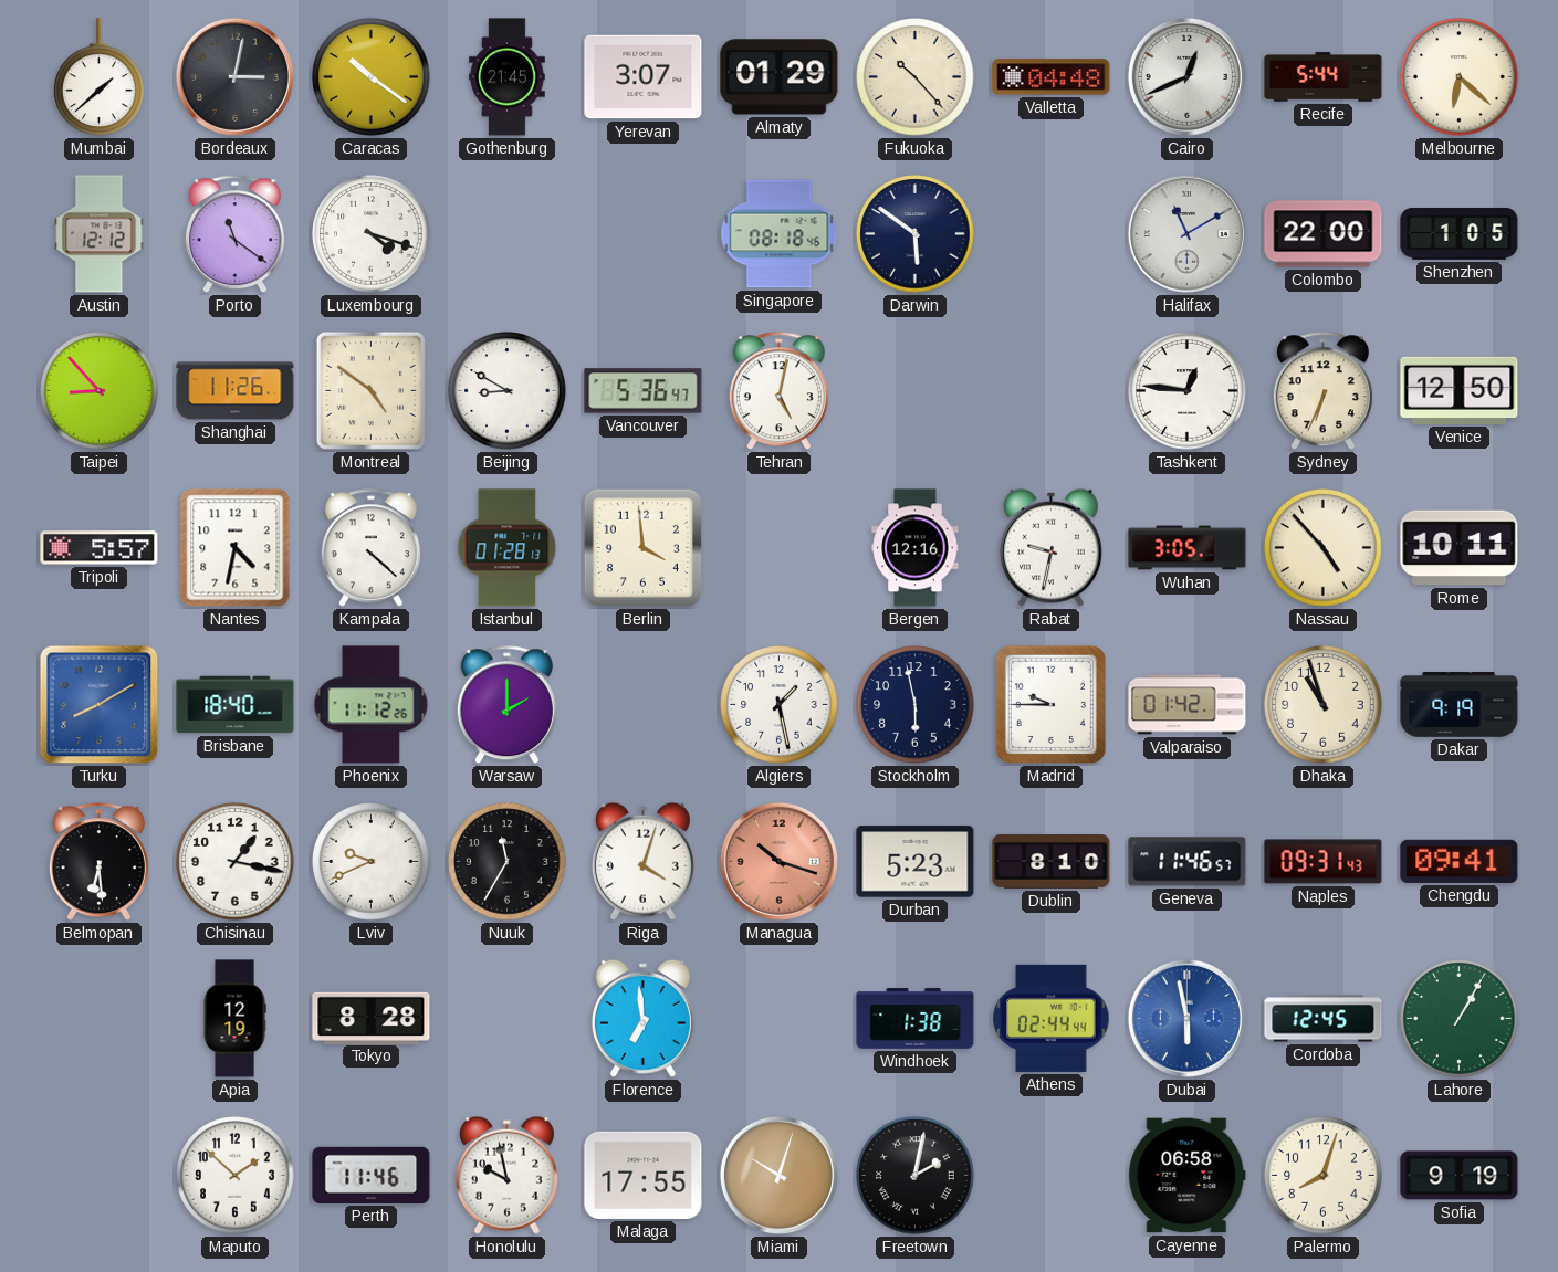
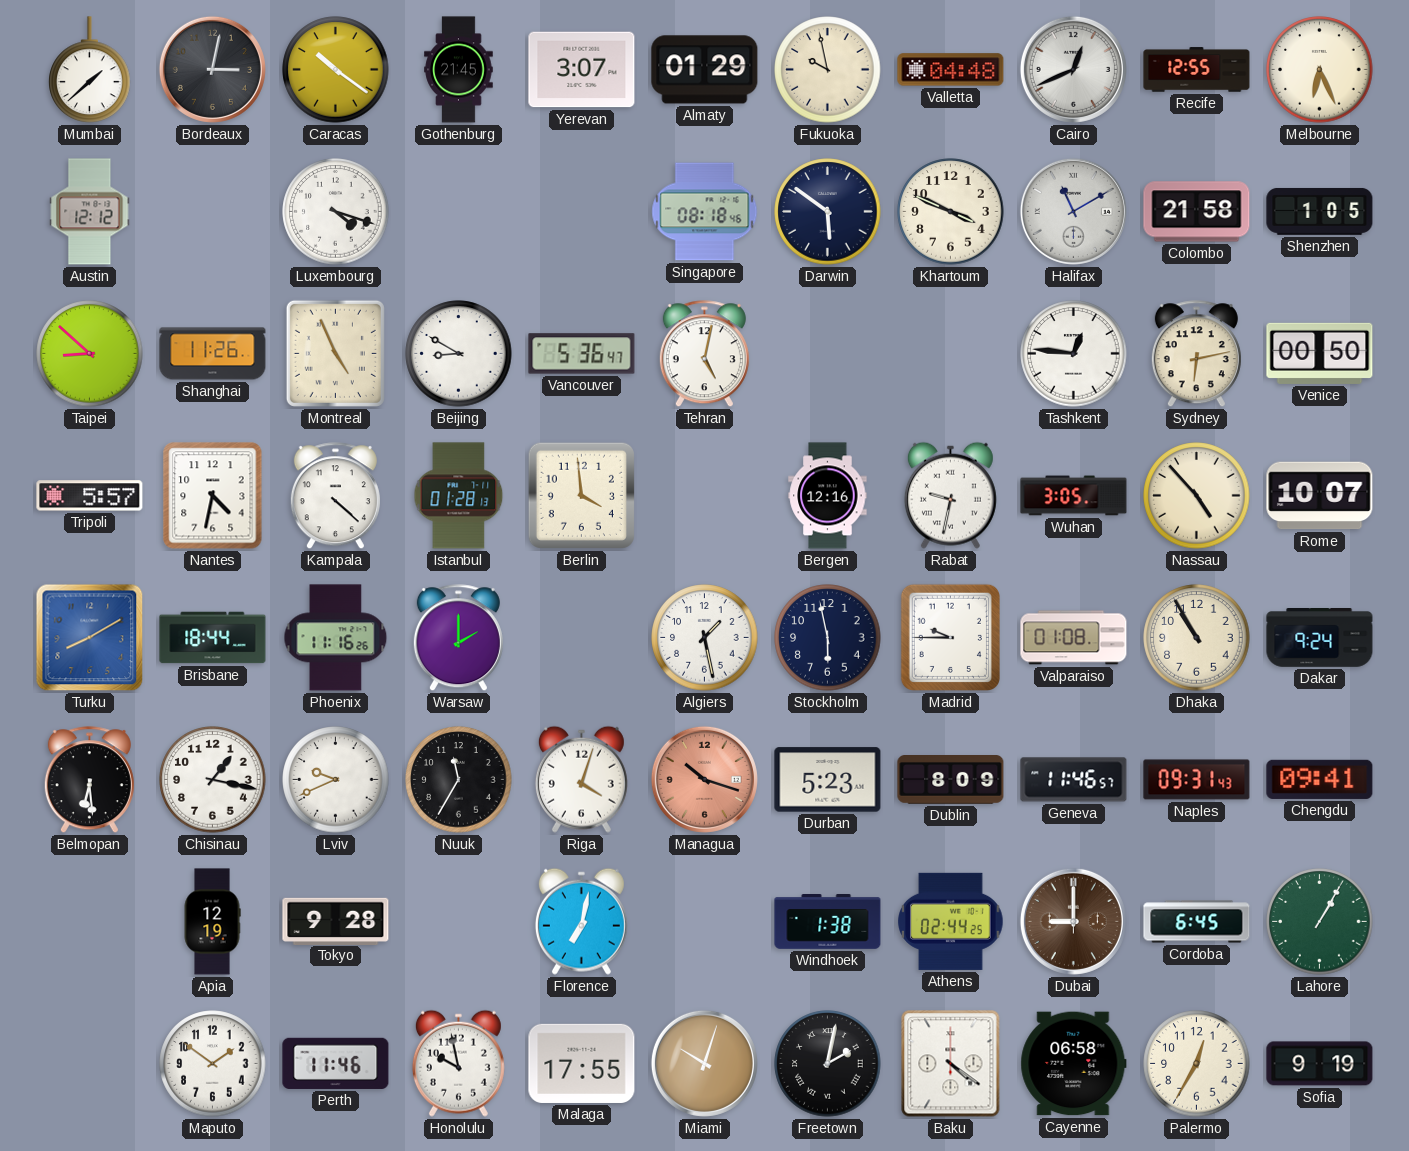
Fukuoka: 10:23 -> 9:58
Recife: 5:44 -> 12:55
Melbourne: 6:22 -> 6:26
Porto: 11:21 -> none
Khartoum: none -> 3:49
Colombo: 22:00 -> 21:58
Taipei: 8:53 -> 8:52
Montreal: 4:51 -> 4:56
Sydney: 6:34 -> 6:13
Venice: 12:50 -> 00:50
Rome: 10:11 -> 10:07
Brisbane: 18:40 -> 18:44
Phoenix: 11:12 -> 11:16
Valparaiso: 01:42 -> 01:08
Dhaka: 10:57 -> 10:55
Dakar: 9:19 -> 9:24
Dublin: 8:10 -> 8:09
Tokyo: 8:28 -> 9:28
Florence: 6:59 -> 7:02
Athens: 02:44:44 -> 02:44:25
Dubai: 5:58 -> 9:00
Dubai dial: blue -> brown
Cordoba: 12:45 -> 6:45
Maputo: 1:52 -> 1:51
Baku: none -> 4:21
Palermo: 8:03 -> 12:35
